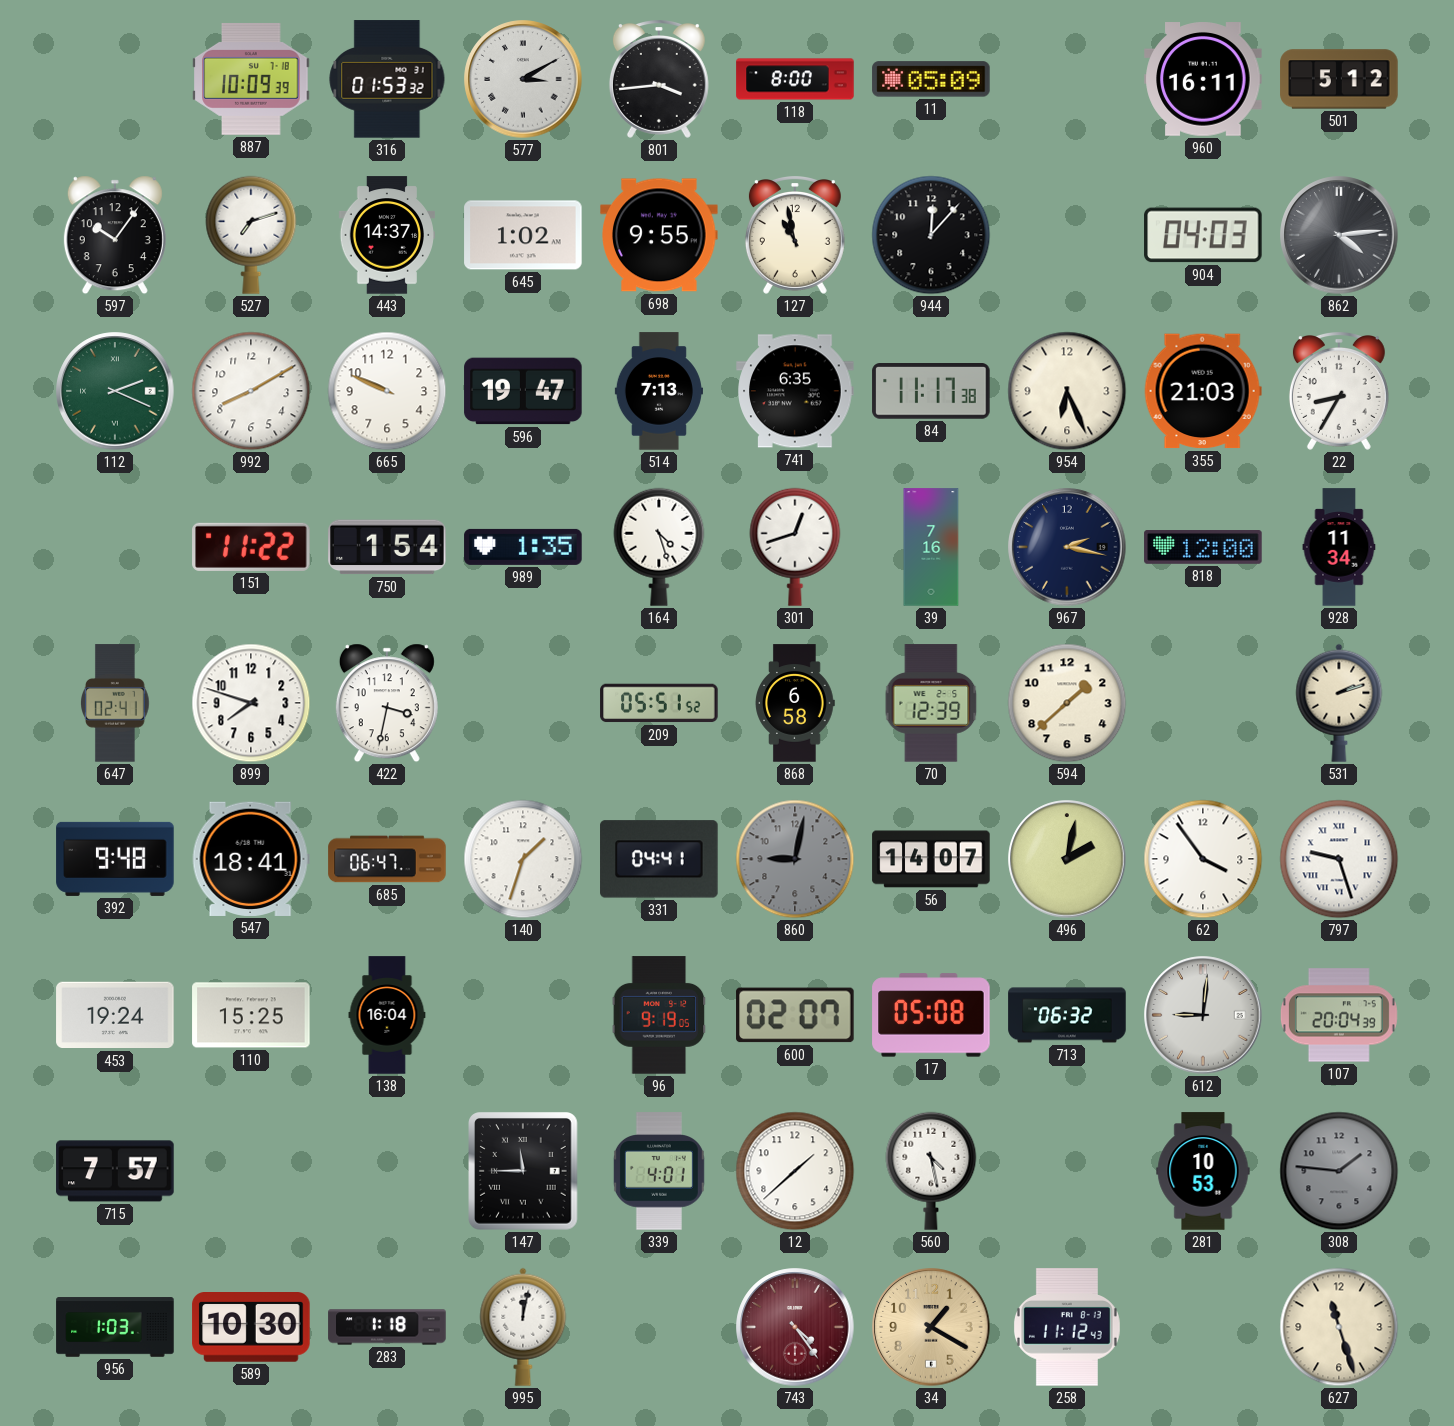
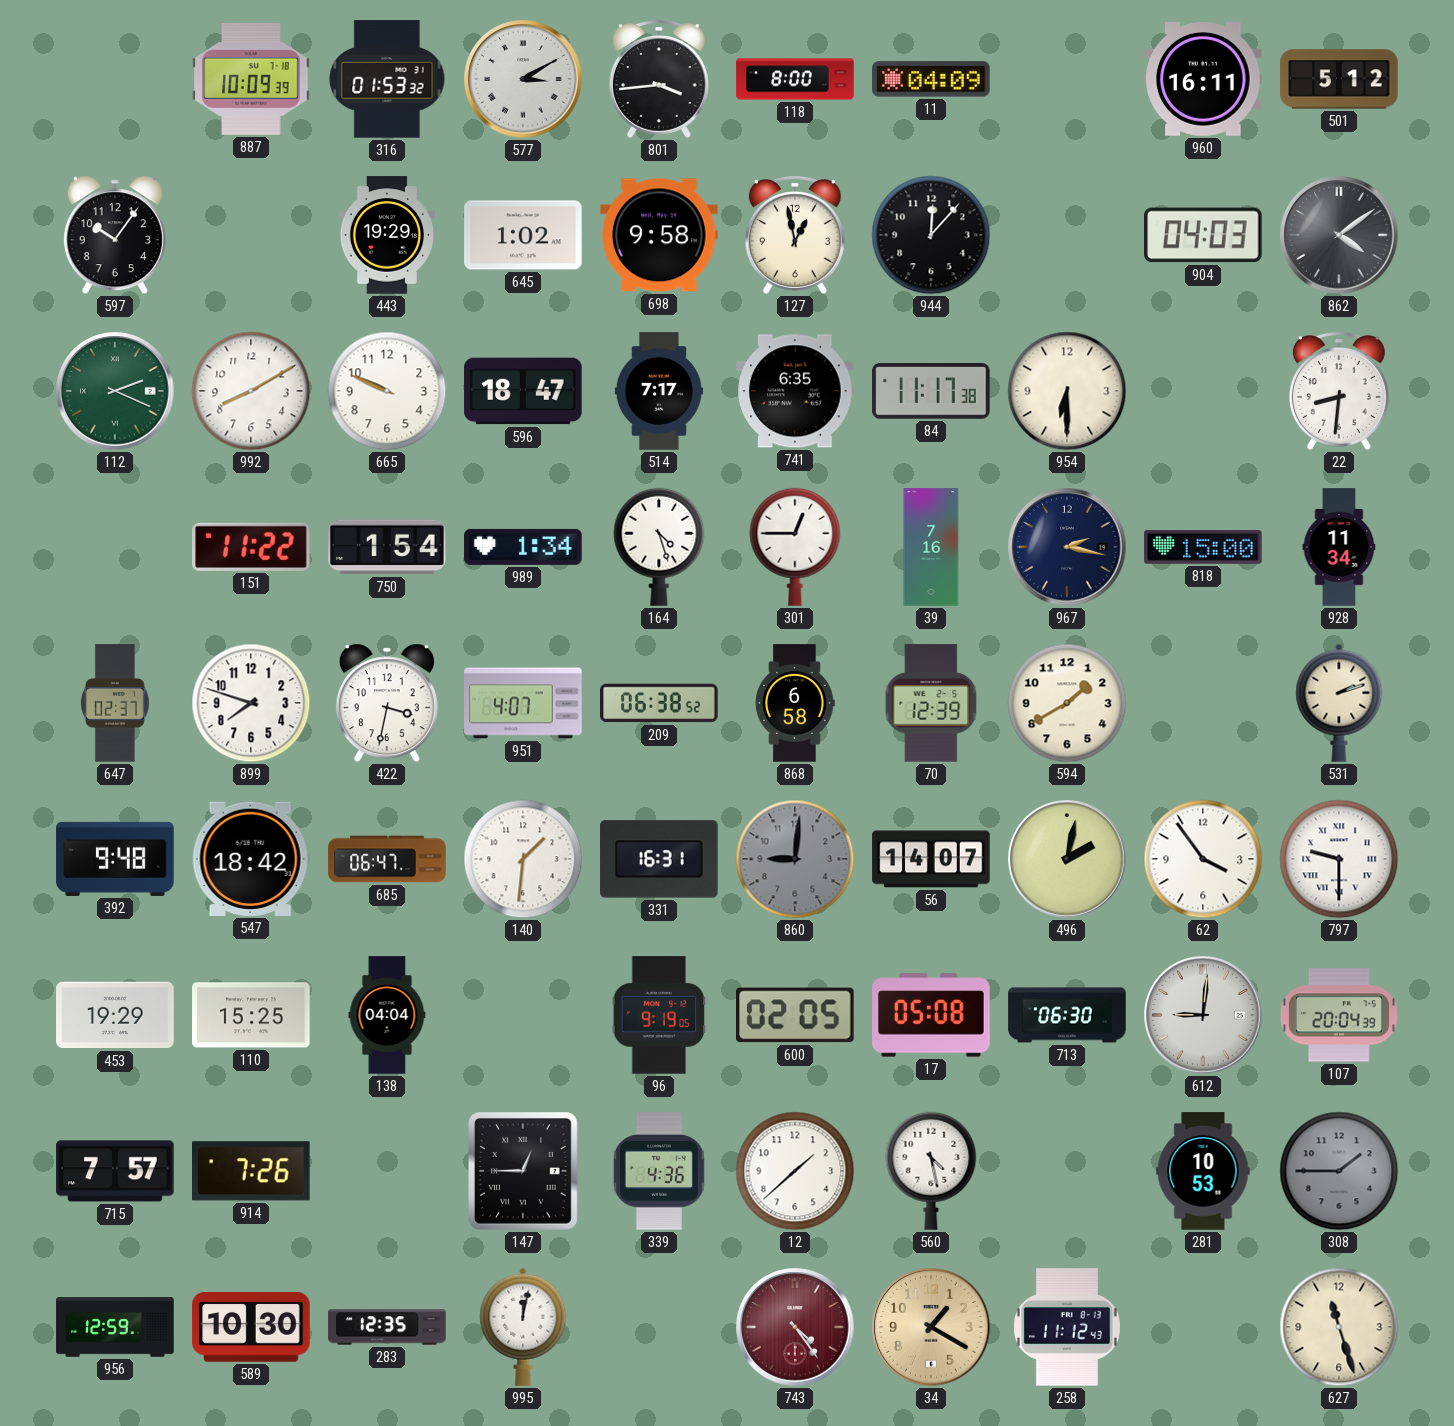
11: 05:09 -> 04:09
527: 7:12 -> none
443: 14:37 -> 19:29
698: 9:55 -> 9:58
127: 10:58 -> 12:58
862: 4:14 -> 4:09
596: 19:47 -> 18:47
514: 7:13 -> 7:17
954: 6:26 -> 6:30
355: 21:03 -> none
22: 8:35 -> 8:31
989: 1:35 -> 1:34
301: 12:42 -> 12:45
818: 12:00 -> 15:00
647: 02:41 -> 02:37
951: none -> 4:07
209: 05:51 -> 06:38
594: 1:38 -> 1:40
547: 18:41 -> 18:42
140: 1:33 -> 1:31
331: 04:41 -> 16:31
860: 9:02 -> 9:01
797: 9:27 -> 9:30
453: 19:24 -> 19:29
138: 16:04 -> 04:04
600: 02:07 -> 02:05
713: 06:32 -> 06:30
914: none -> 7:26
147: 11:45 -> 12:45
339: 4:01 -> 4:36
308: 1:46 -> 1:45
956: 1:03 -> 12:59
283: 1:18 -> 12:35
